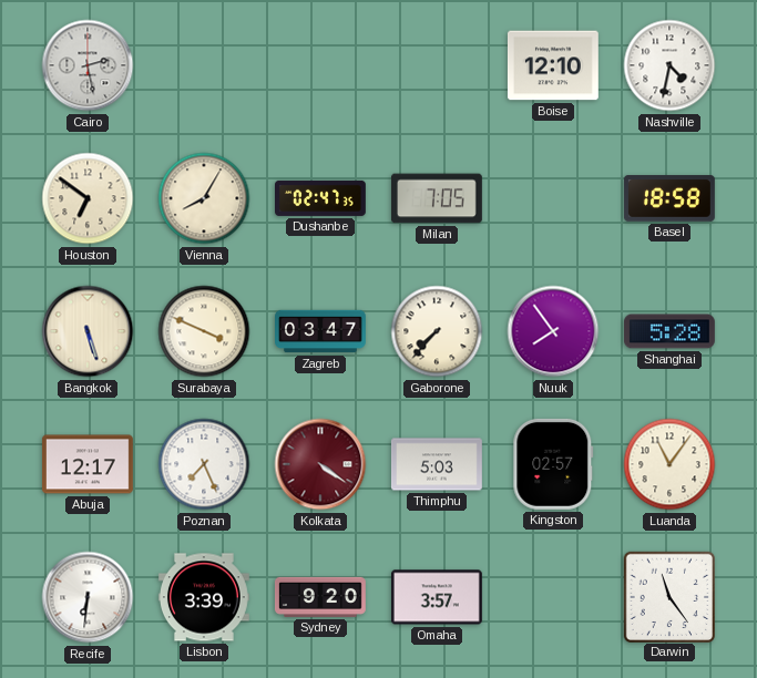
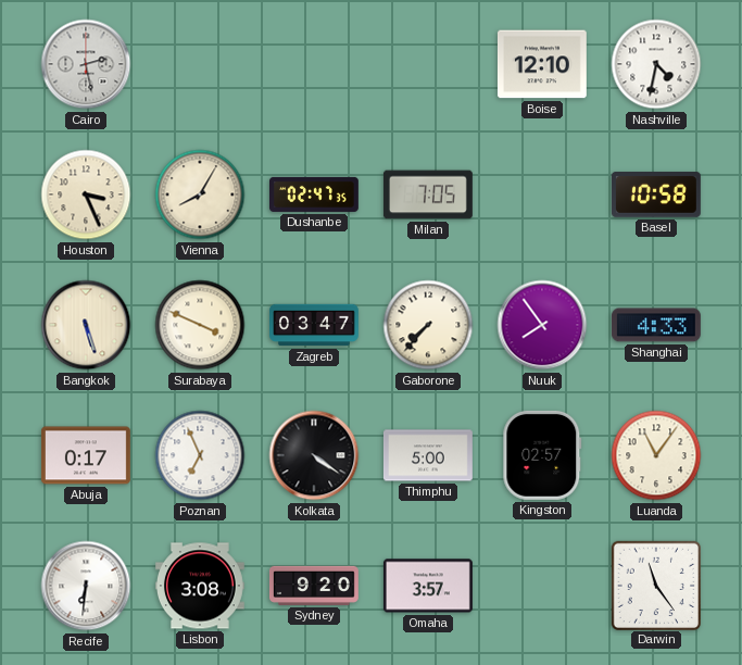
Houston: 6:51 -> 3:26
Basel: 18:58 -> 10:58
Shanghai: 5:28 -> 4:33
Abuja: 12:17 -> 0:17
Poznan: 7:26 -> 6:56
Kolkata dial: burgundy -> black
Thimphu: 5:03 -> 5:00
Lisbon: 3:39 -> 3:08
